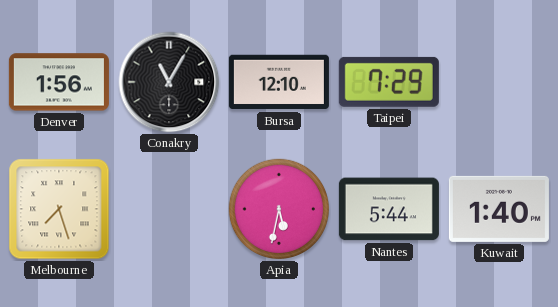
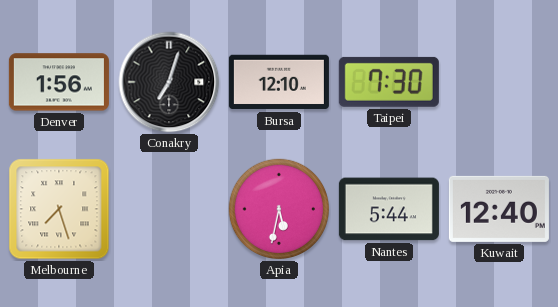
Conakry: 11:05 -> 7:03
Taipei: 7:29 -> 7:30
Kuwait: 1:40 -> 12:40
